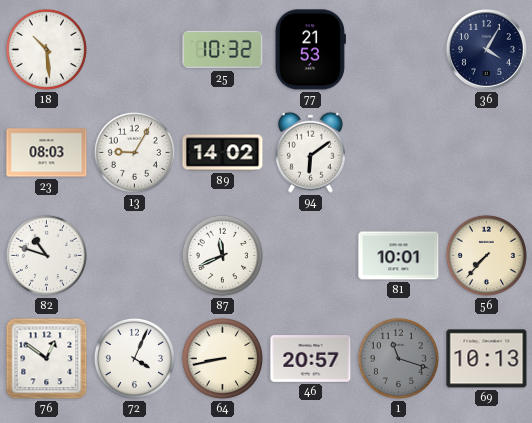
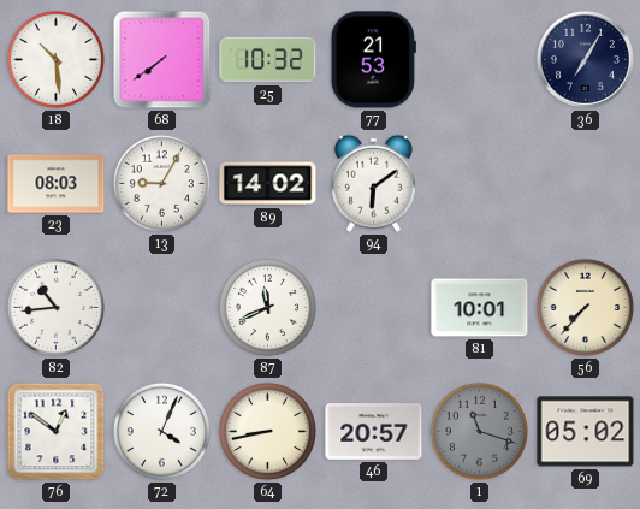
68: none -> 7:39
36: 4:05 -> 7:05
82: 10:48 -> 10:44
69: 10:13 -> 05:02
